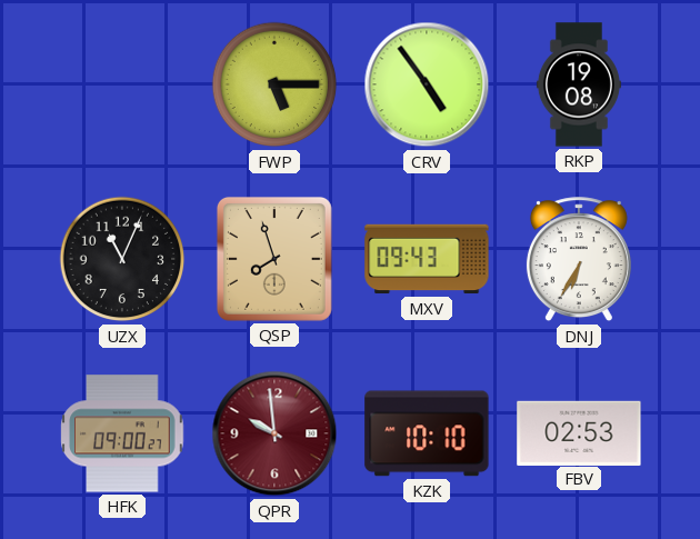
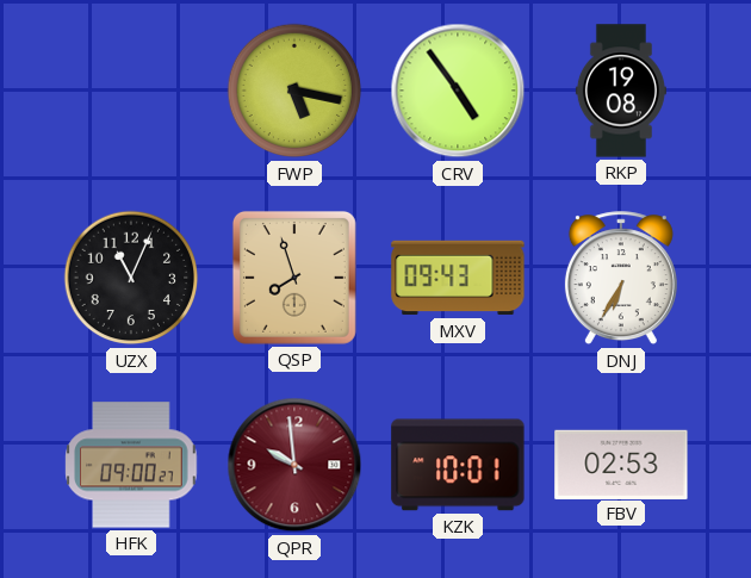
FWP: 5:15 -> 5:17
KZK: 10:10 -> 10:01
